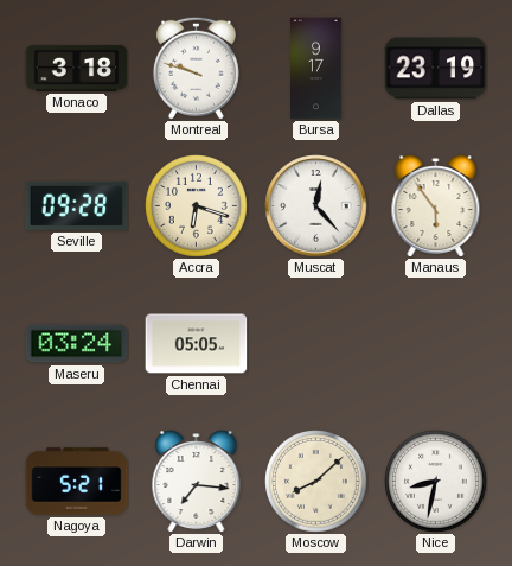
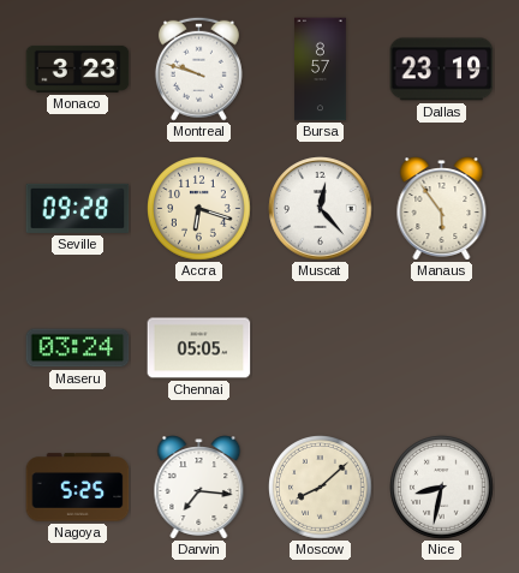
Monaco: 3:18 -> 3:23
Bursa: 9:17 -> 8:57
Nagoya: 5:21 -> 5:25
